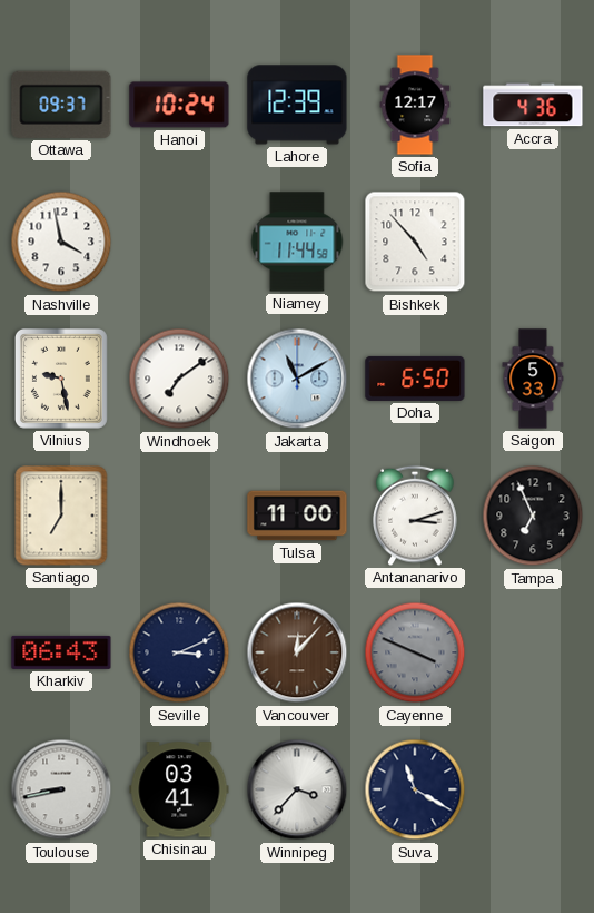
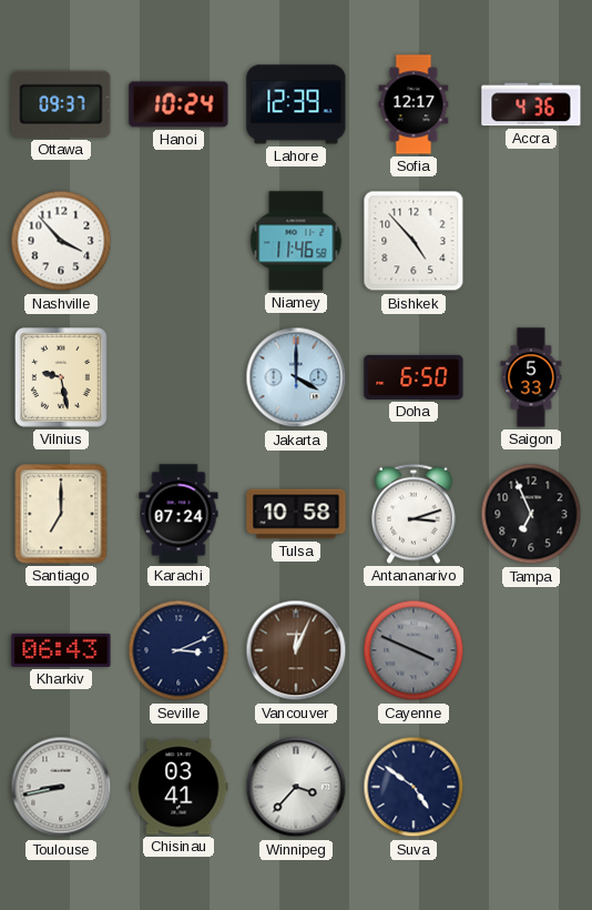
Nashville: 3:58 -> 3:53
Niamey: 11:44 -> 11:46
Windhoek: 7:09 -> none
Jakarta: 11:10 -> 4:00
Karachi: none -> 07:24
Tulsa: 11:00 -> 10:58
Vancouver: 12:07 -> 12:04
Suva: 11:20 -> 4:51
